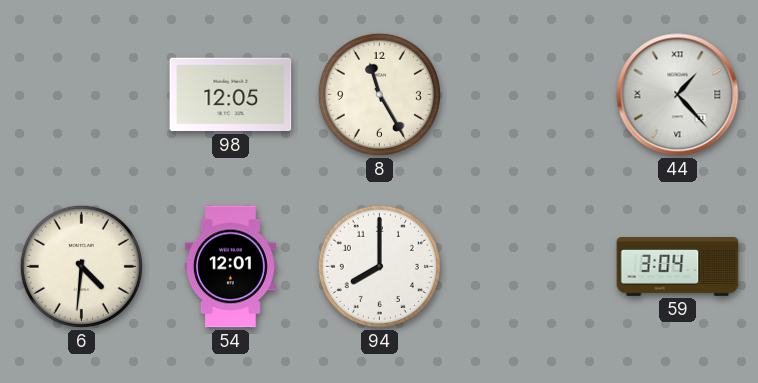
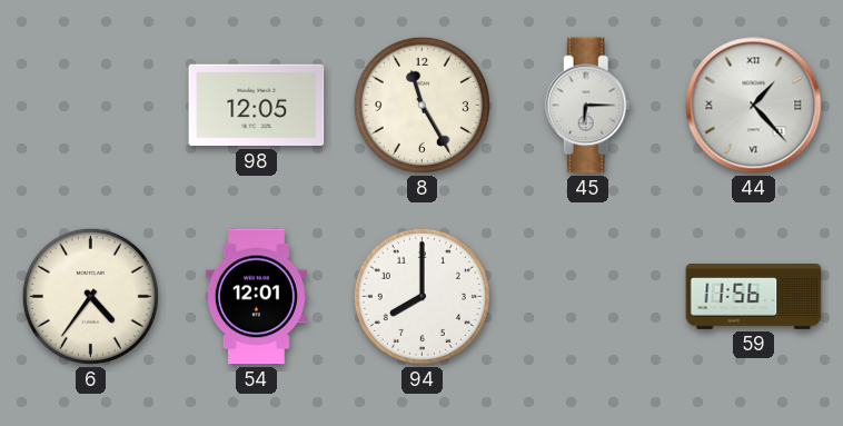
45: none -> 6:15
6: 4:31 -> 4:36
59: 3:04 -> 11:56
